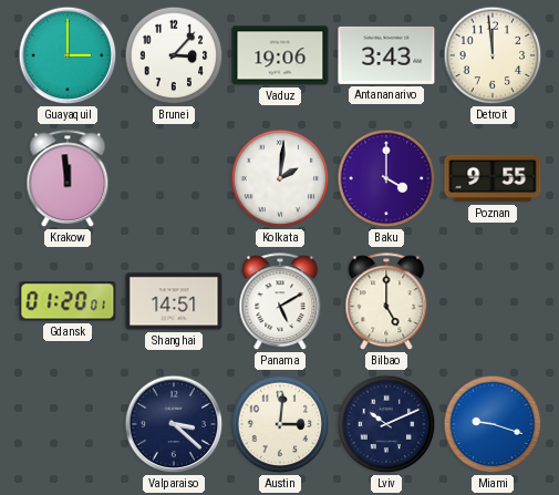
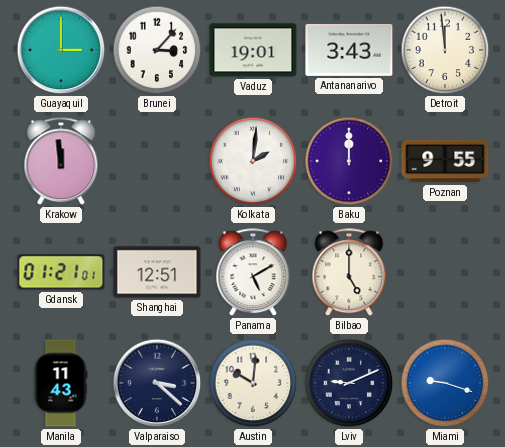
Vaduz: 19:06 -> 19:01
Baku: 4:00 -> 12:00
Gdansk: 01:20 -> 01:21
Shanghai: 14:51 -> 12:51
Manila: none -> 11:43
Austin: 3:01 -> 10:01
Lviv: 10:11 -> 9:11
